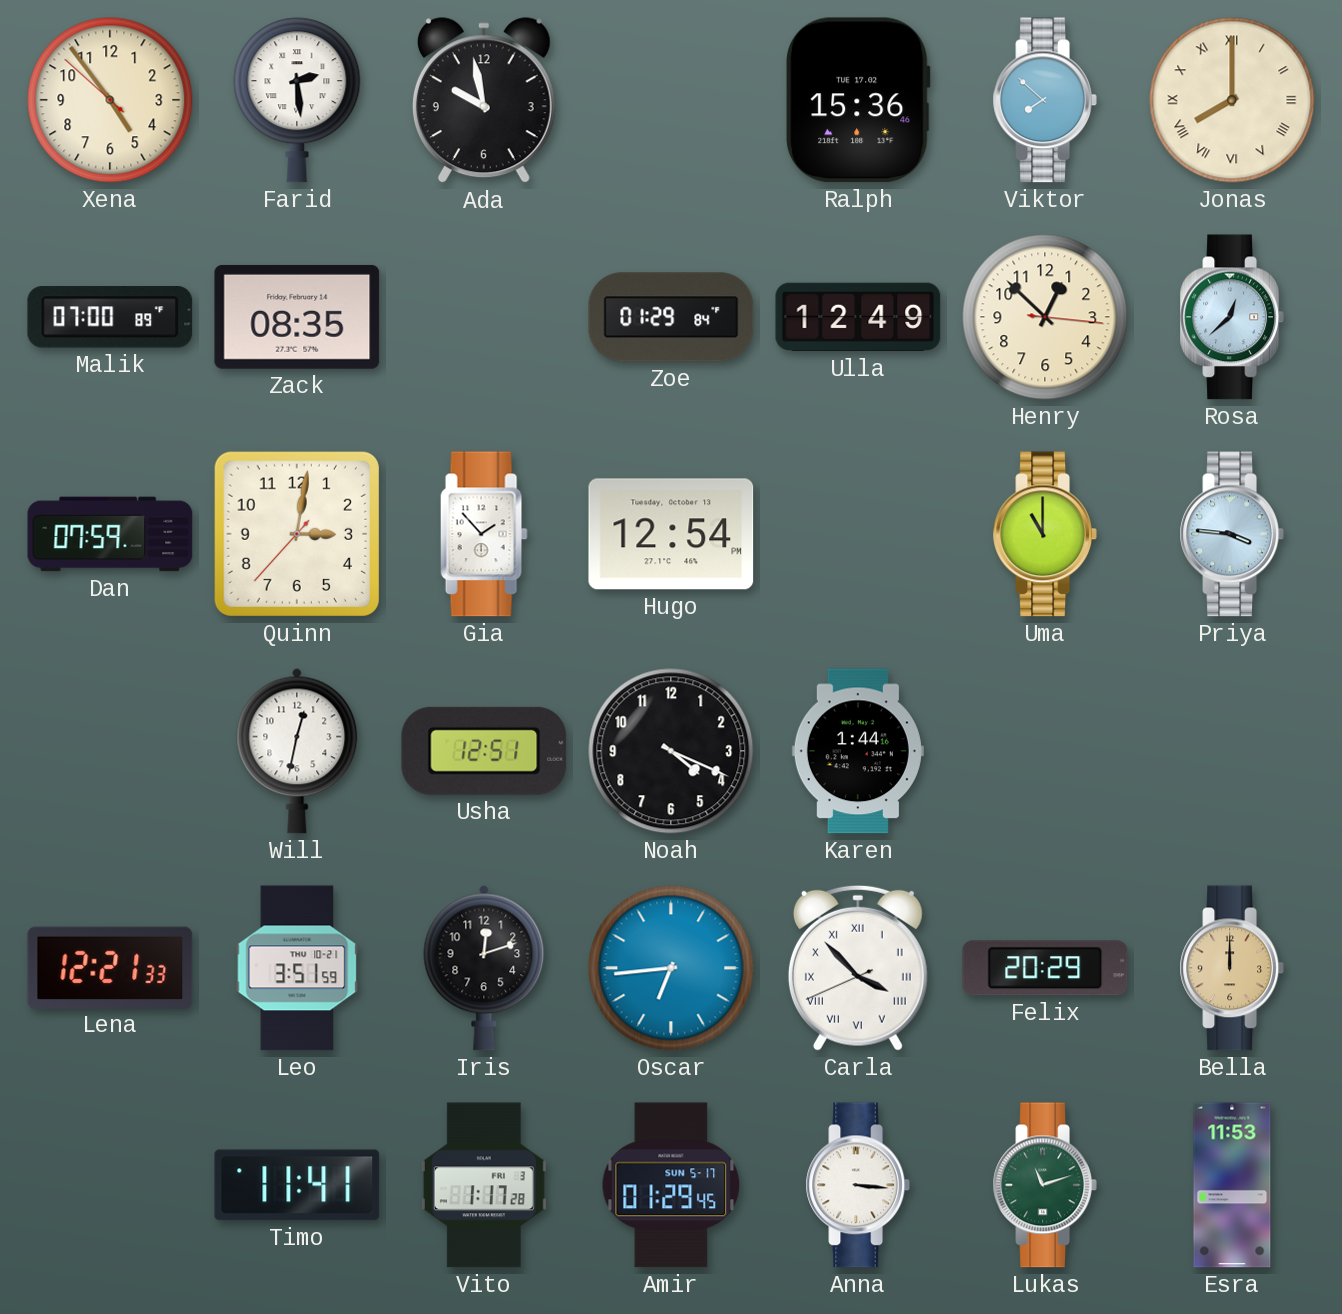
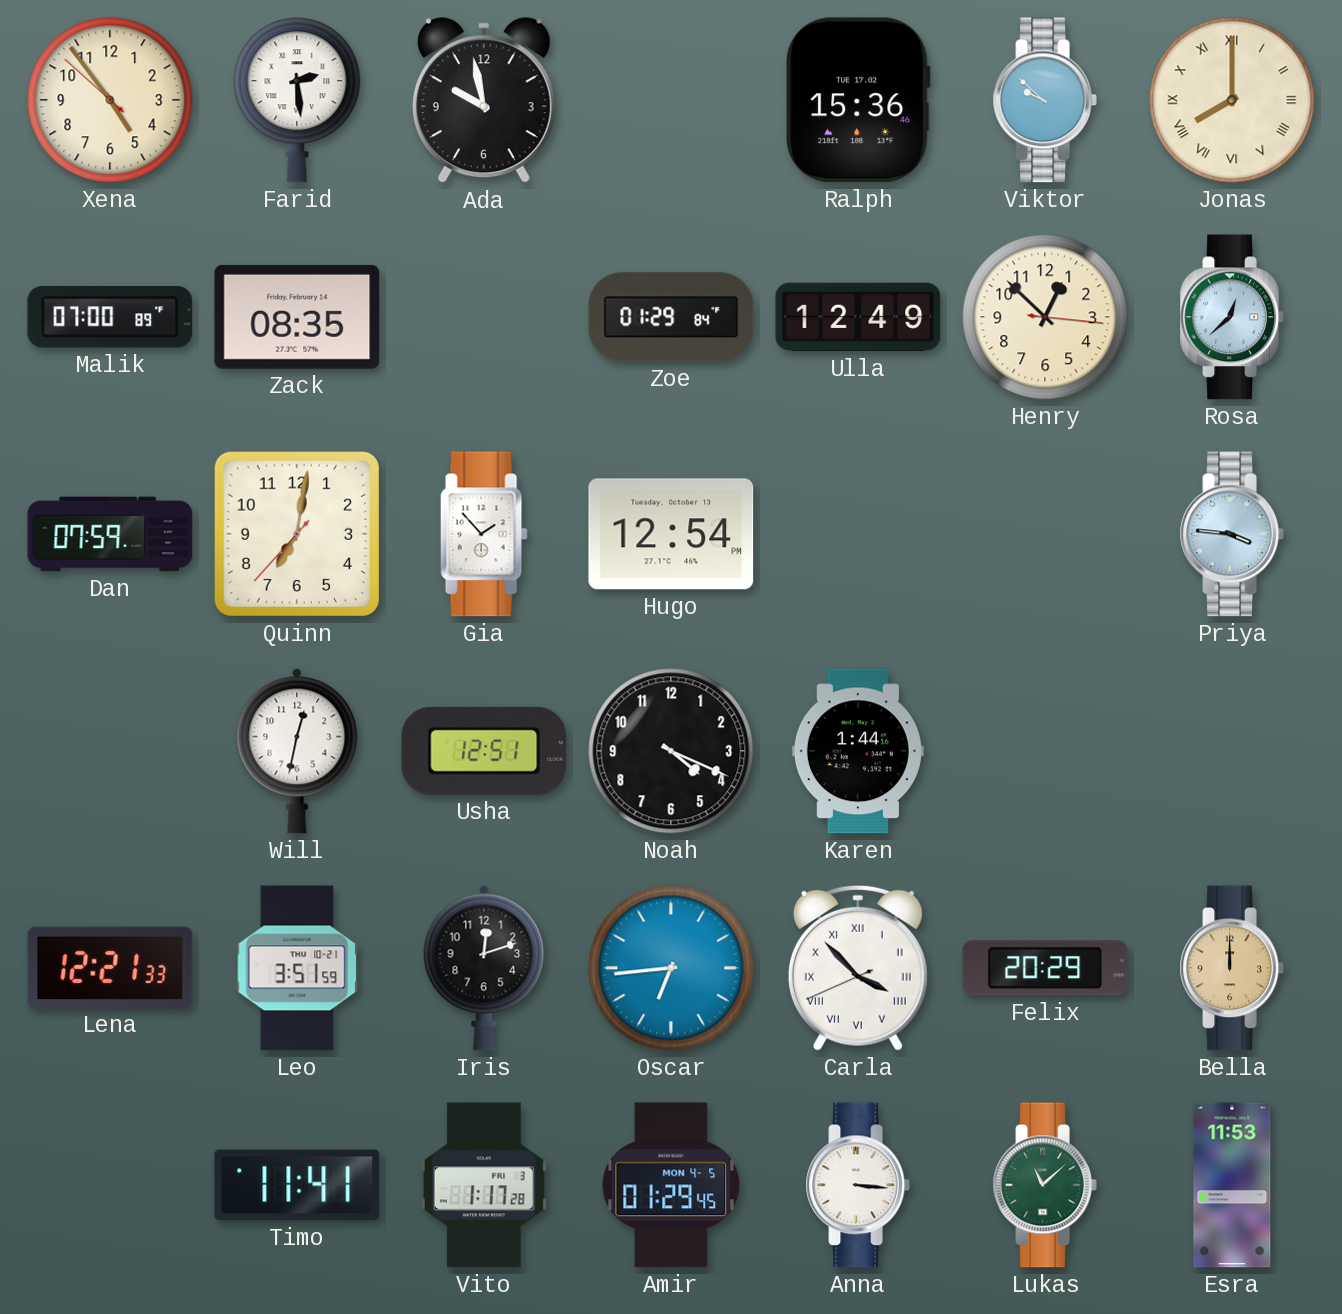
Viktor: 7:52 -> 9:52
Quinn: 3:01 -> 7:01
Uma: 11:00 -> none
Amir date: SUN 5-17 -> MON 4-5
Lukas: 11:12 -> 11:08
